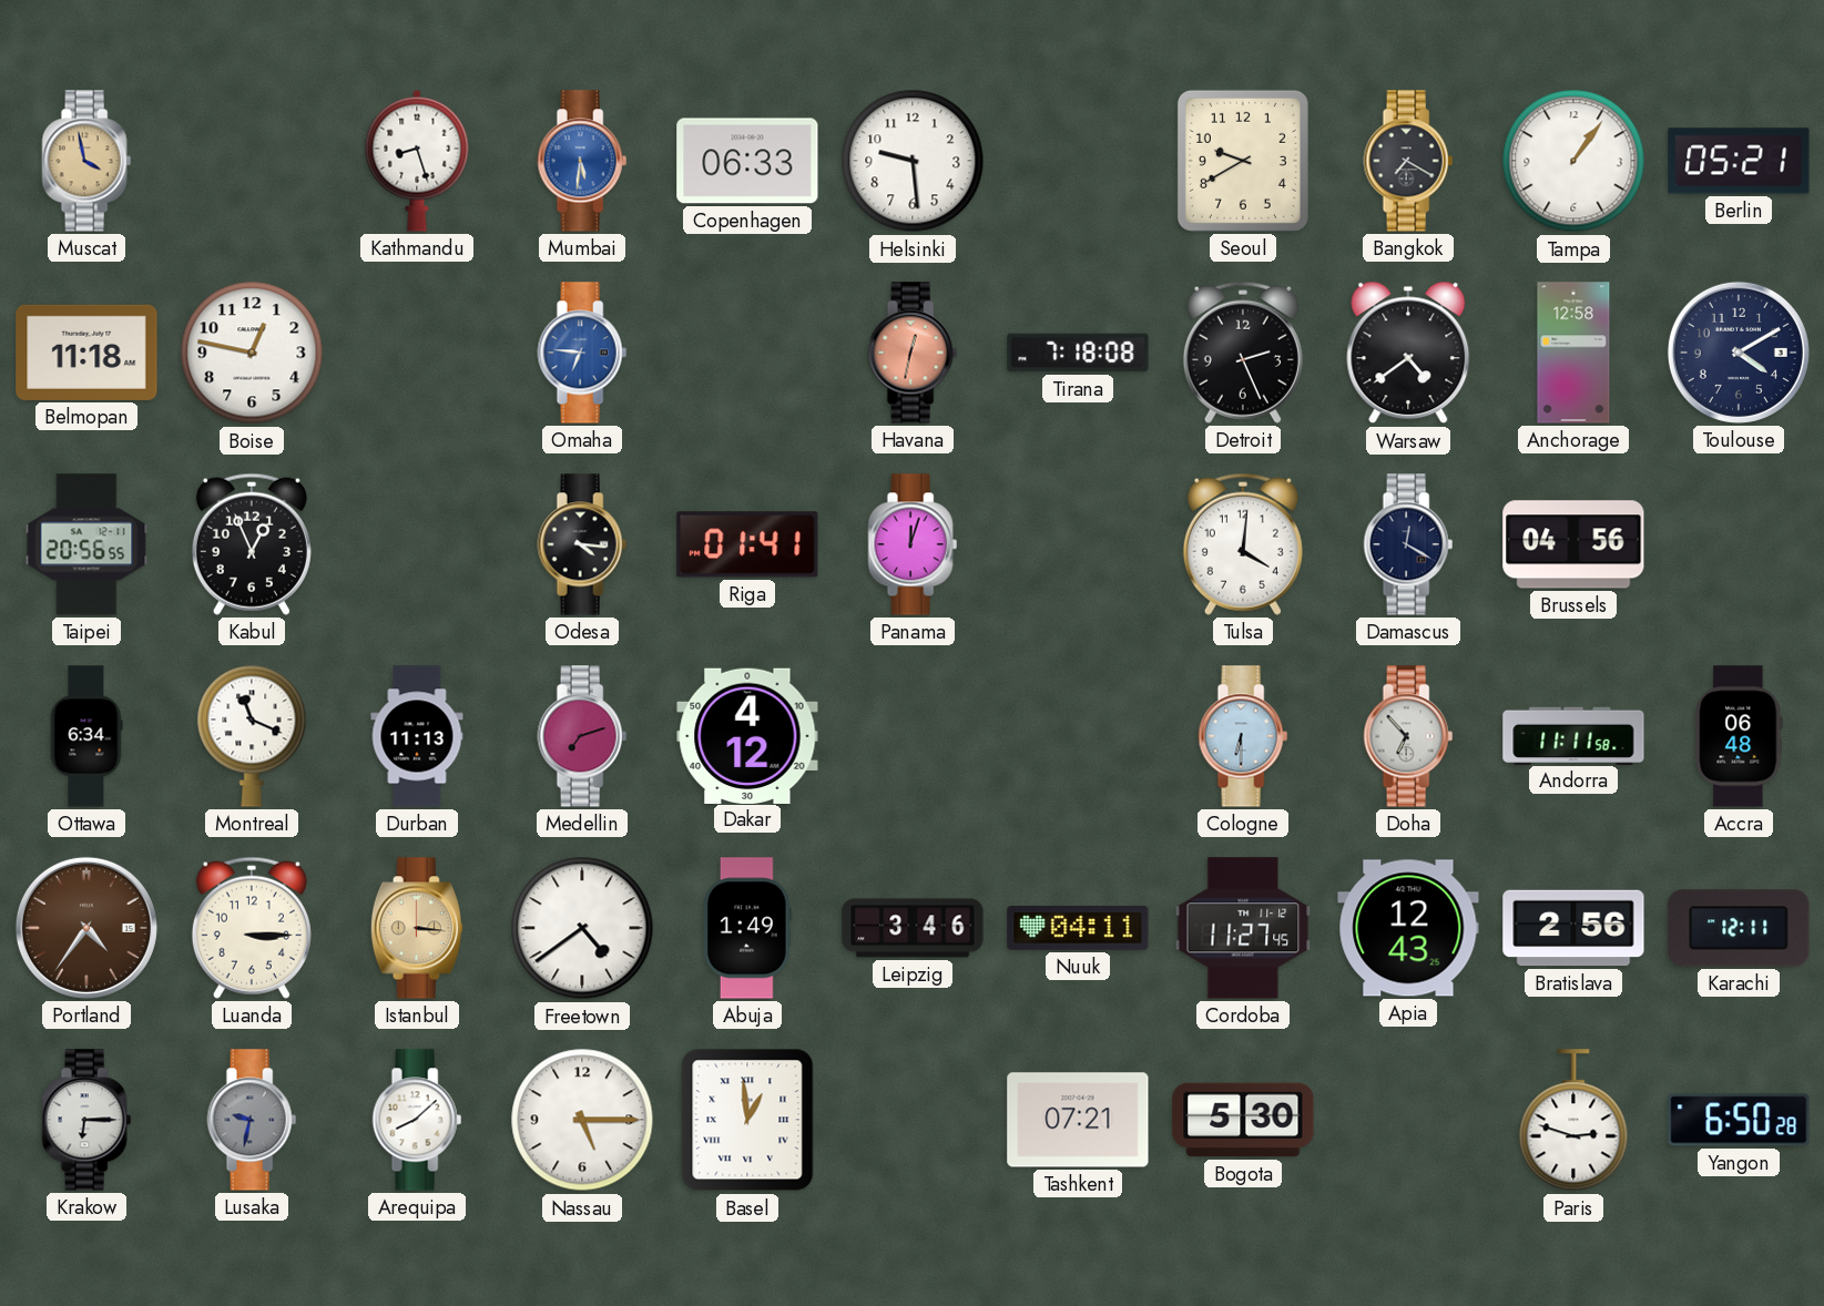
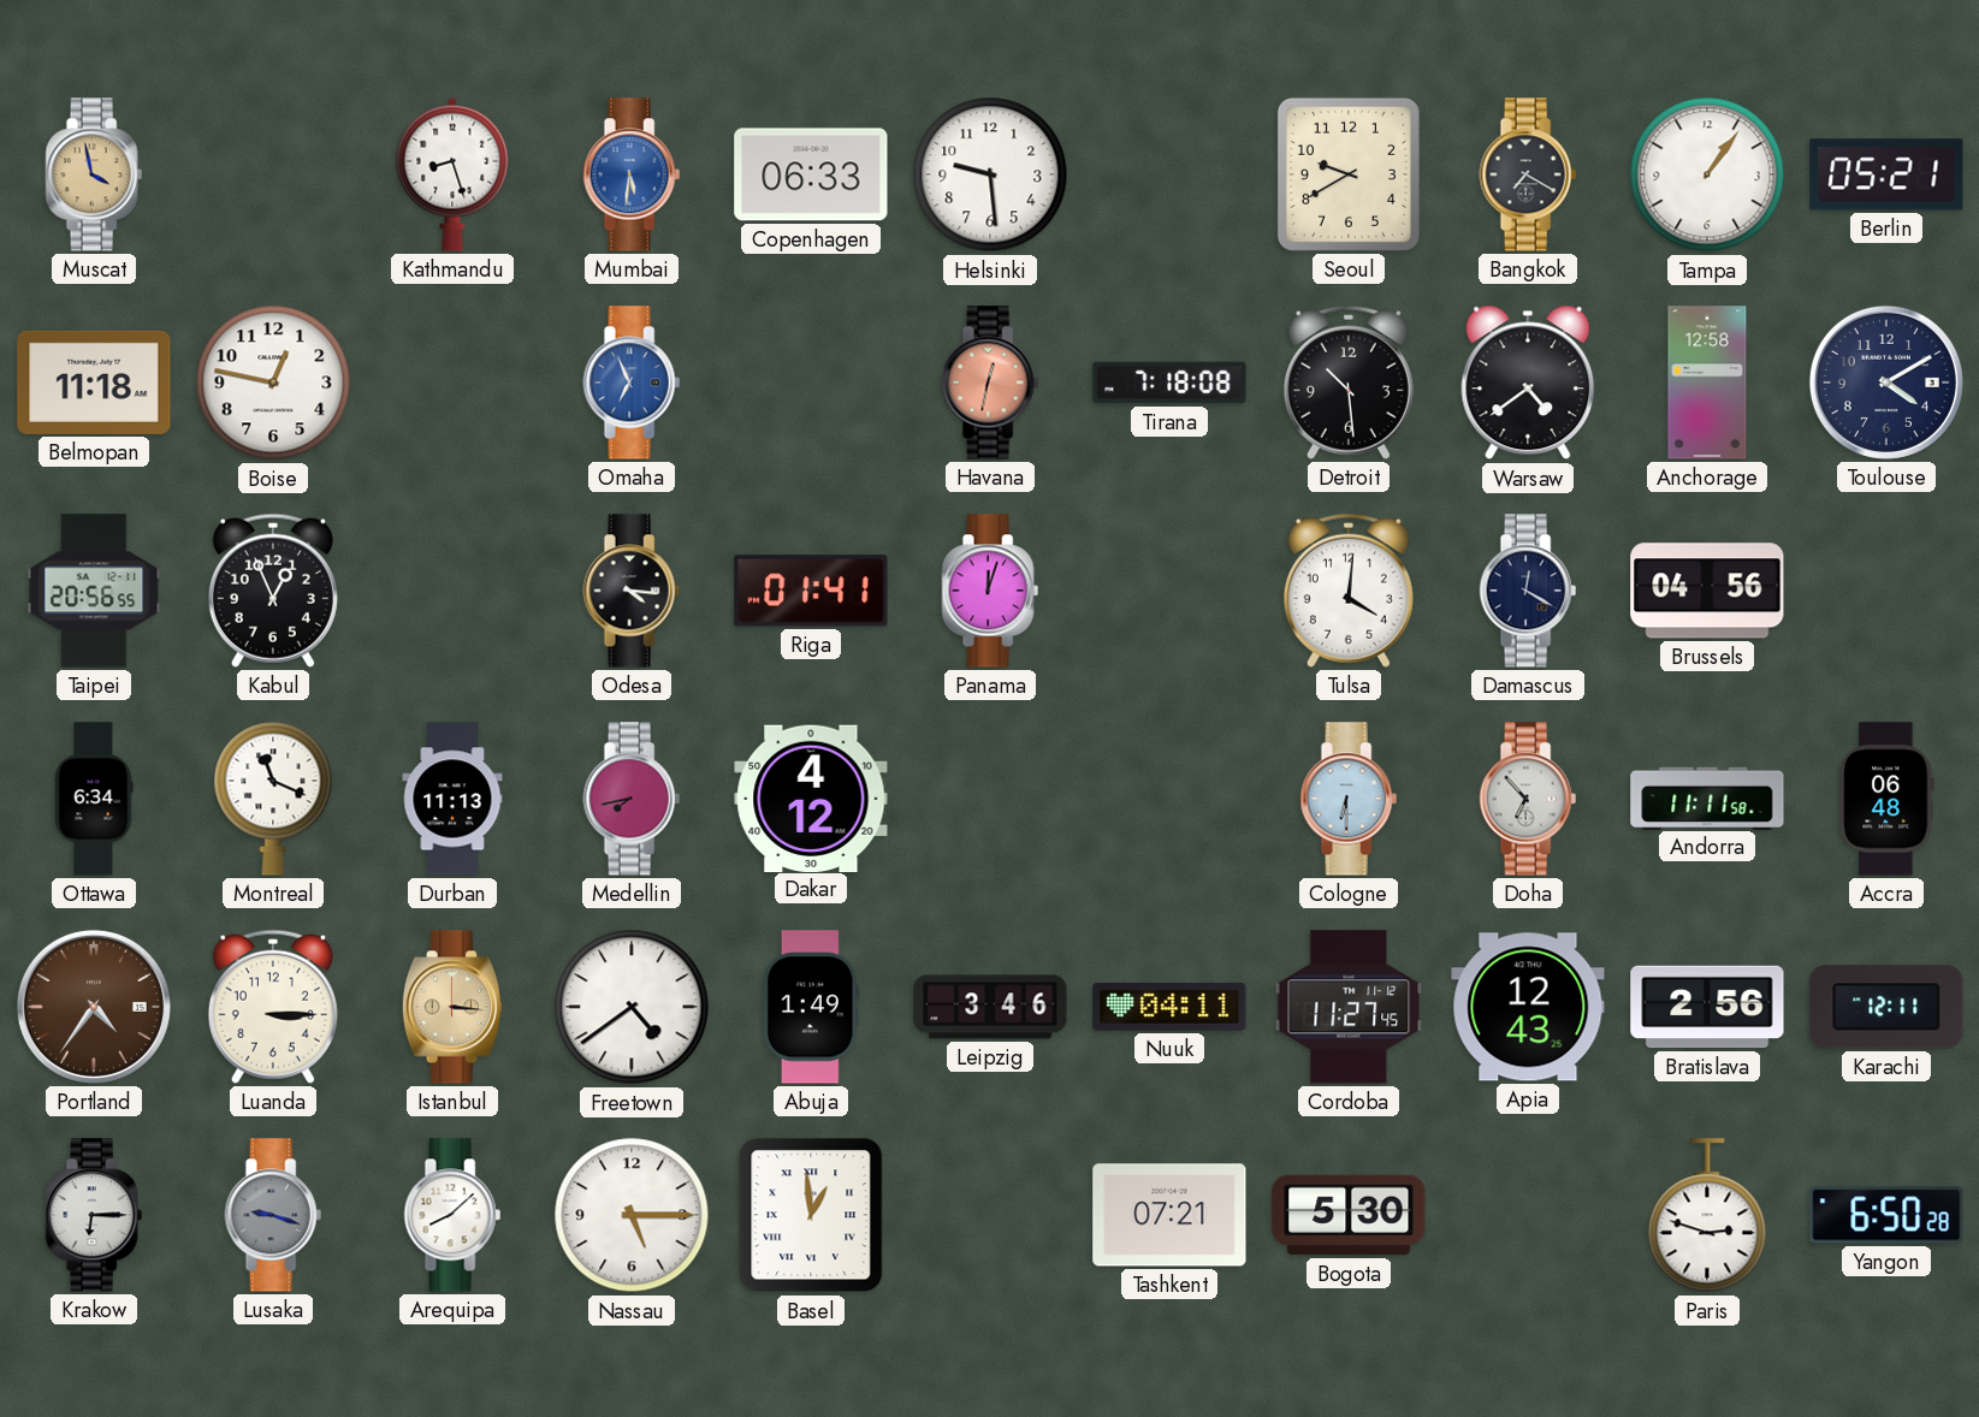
Omaha: 6:46 -> 6:56
Detroit: 2:26 -> 10:29
Medellin: 7:12 -> 7:43
Lusaka: 9:32 -> 9:18
